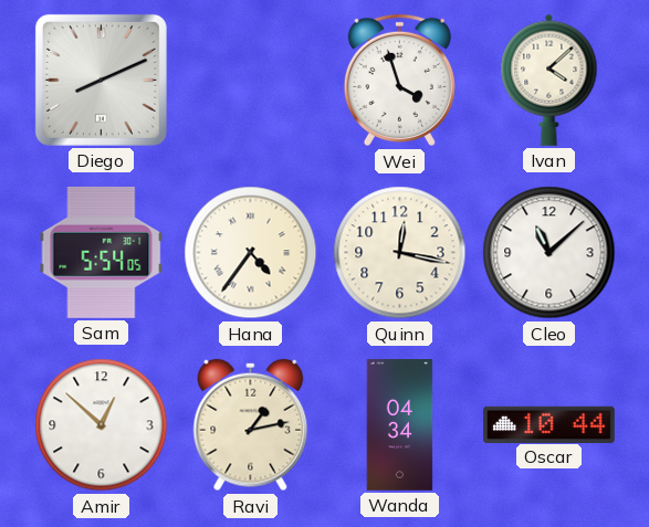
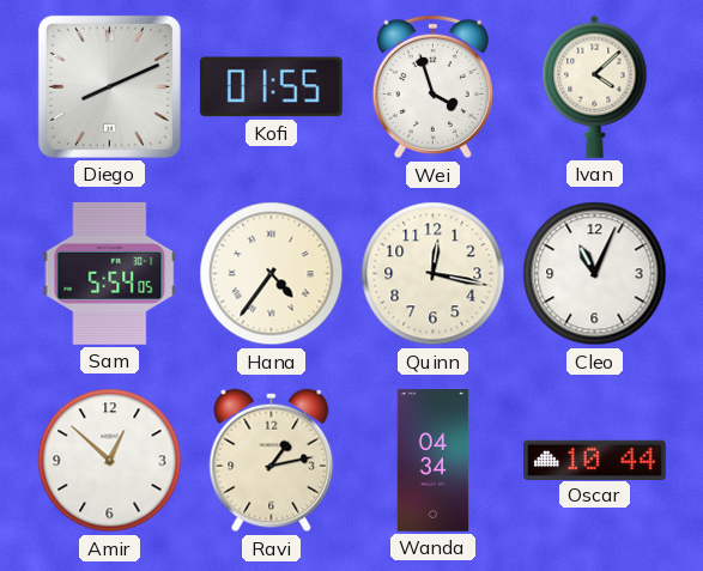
Kofi: none -> 01:55
Cleo: 11:08 -> 11:04
